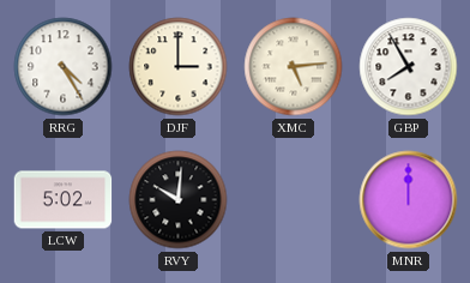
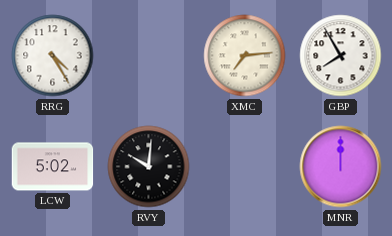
DJF: 3:00 -> none
XMC: 5:14 -> 7:14
